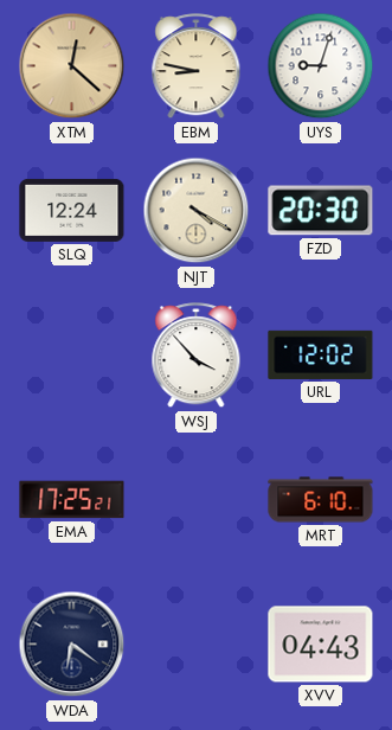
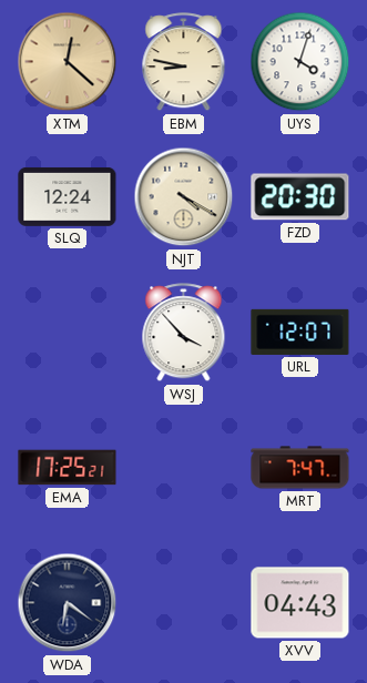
UYS: 9:03 -> 4:03
URL: 12:02 -> 12:07
MRT: 6:10 -> 7:47
